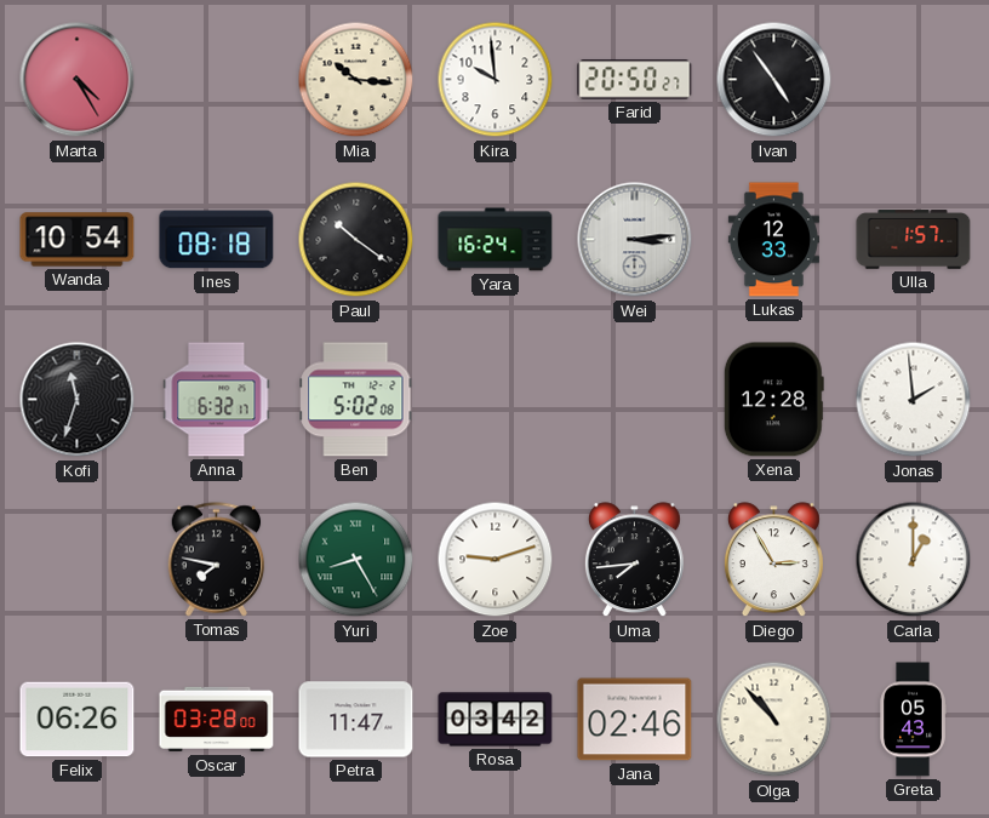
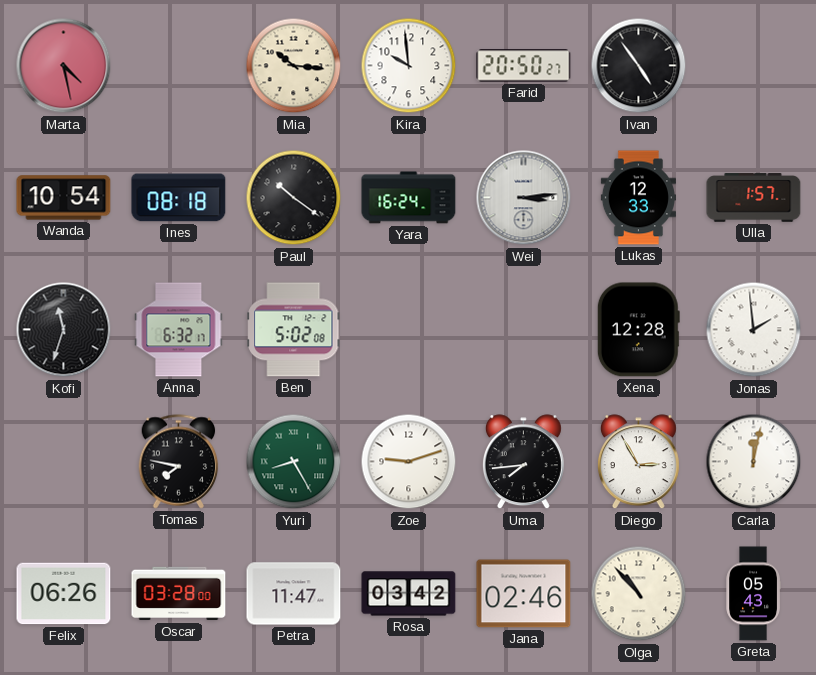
Marta: 4:25 -> 4:28
Carla: 1:00 -> 12:02
